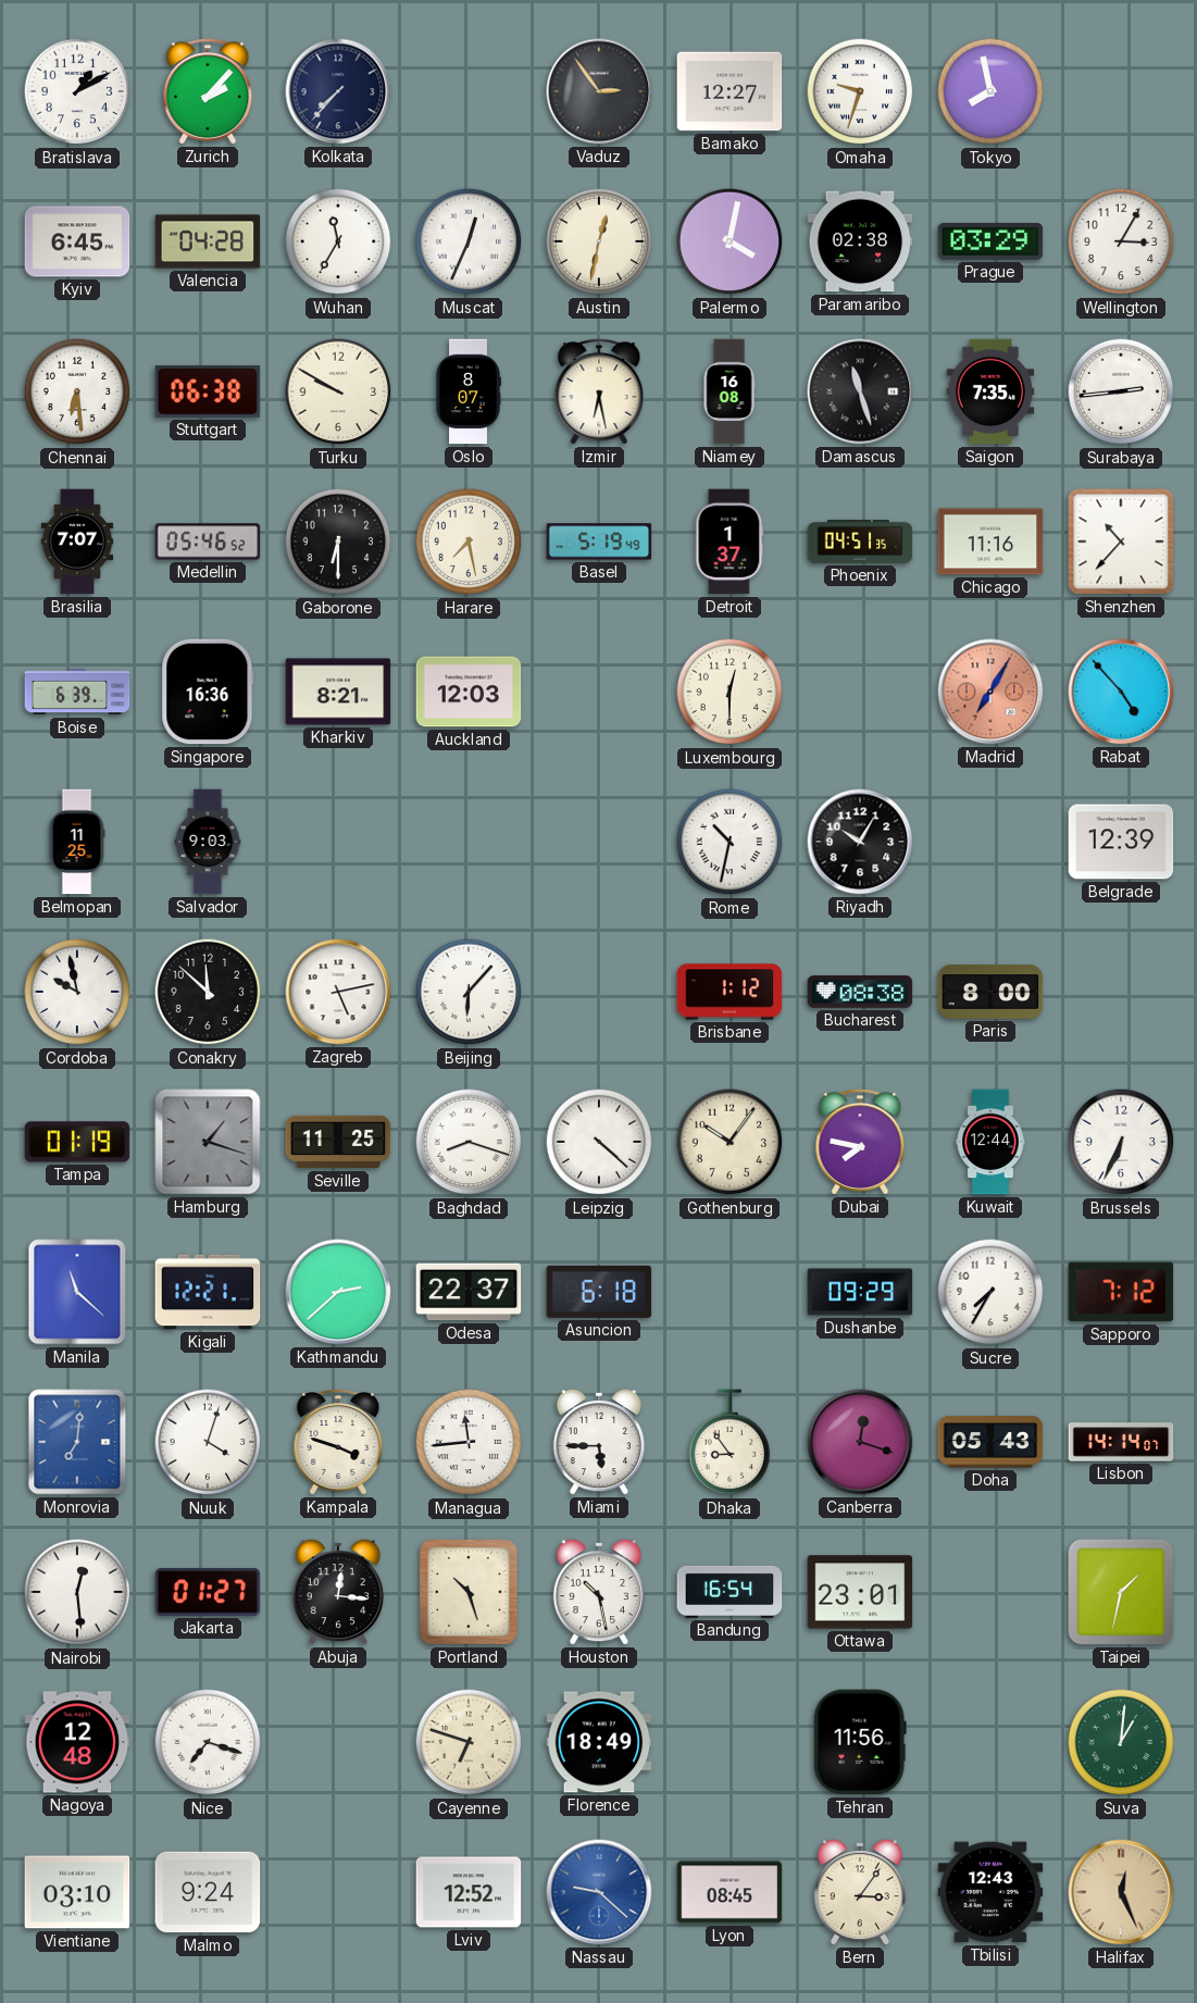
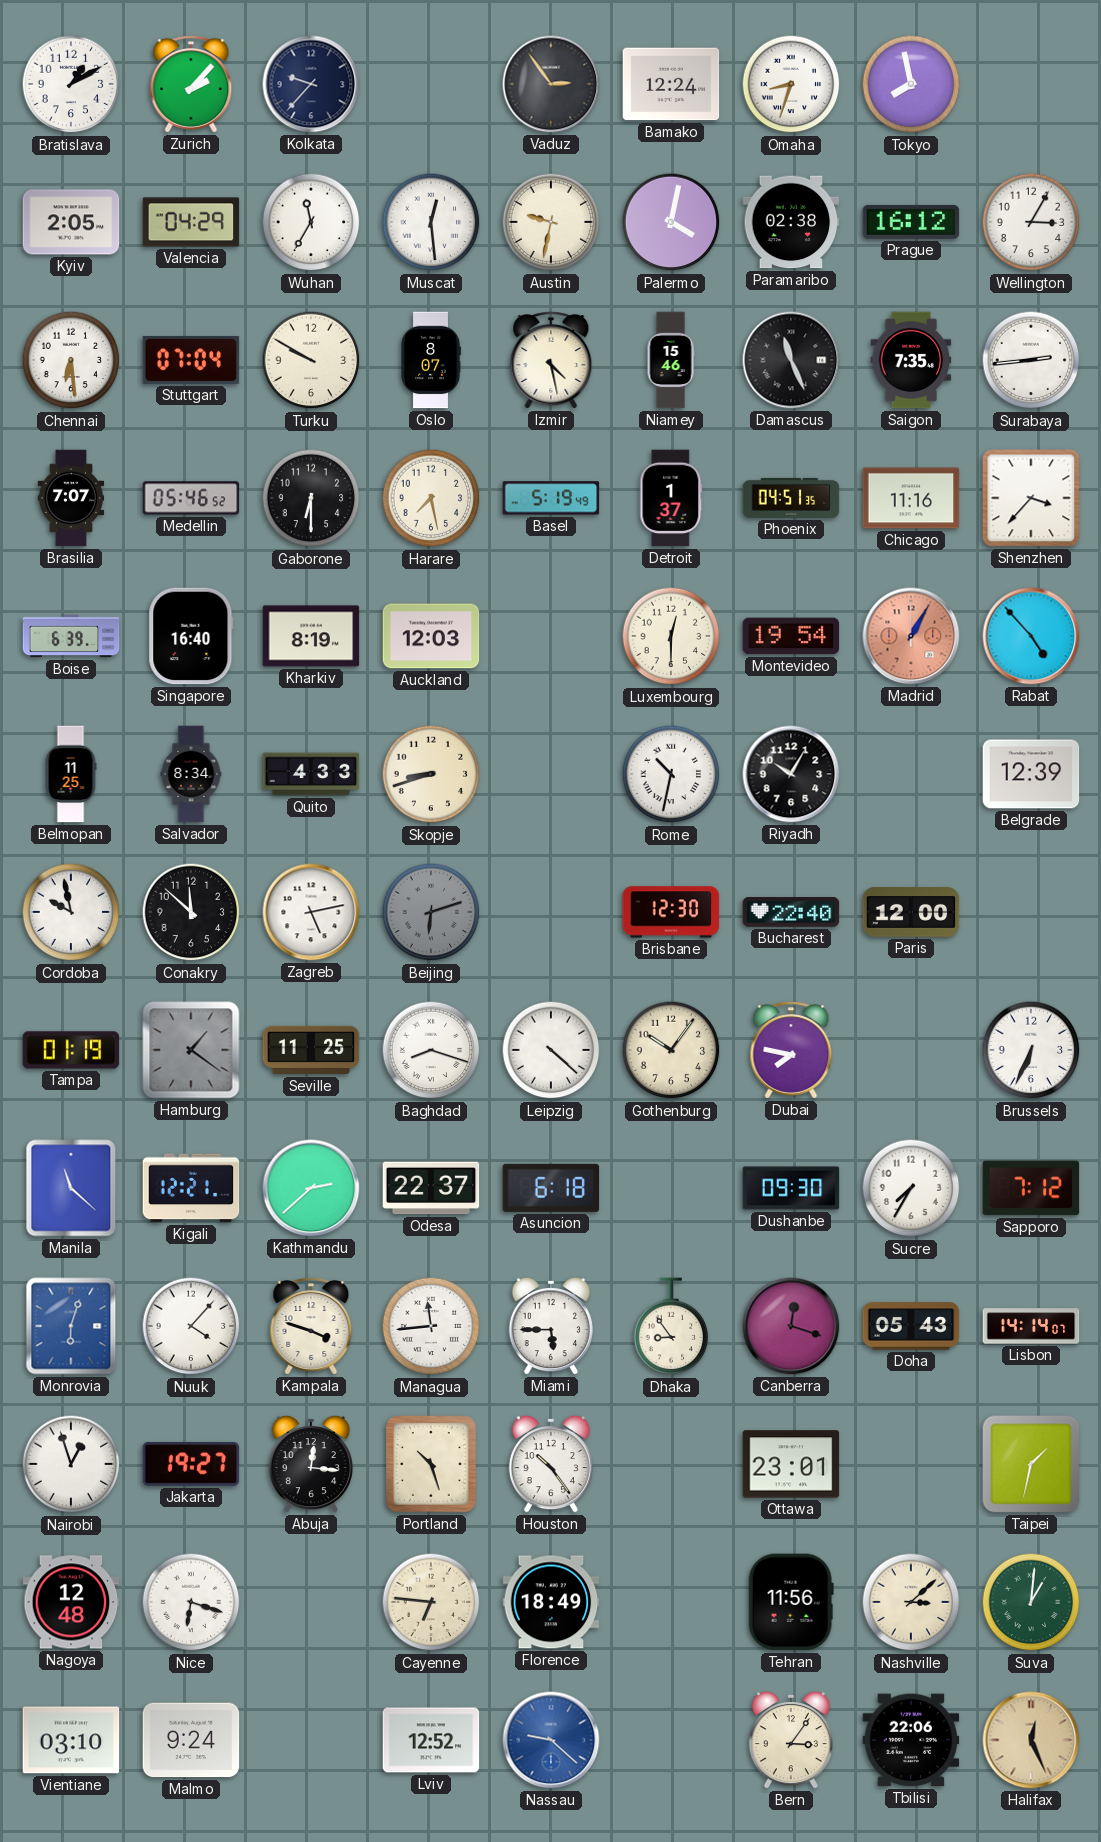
Kolkata: 7:37 -> 9:37
Bamako: 12:27 -> 12:24
Omaha: 9:33 -> 8:33
Kyiv: 6:45 -> 2:05
Valencia: 04:28 -> 04:29
Muscat: 12:34 -> 12:29
Austin: 12:32 -> 9:32
Prague: 03:29 -> 16:12
Stuttgart: 06:38 -> 07:04
Izmir: 6:28 -> 4:28
Niamey: 16:08 -> 15:46
Damascus: 11:27 -> 11:26
Shenzhen: 10:37 -> 3:37
Singapore: 16:36 -> 16:40
Kharkiv: 8:21 -> 8:19
Montevideo: none -> 19:54
Madrid: 7:05 -> 1:05
Salvador: 9:03 -> 8:34
Quito: none -> 4:33
Skopje: none -> 8:42
Beijing: 6:07 -> 6:12
Beijing dial: white -> grey
Brisbane: 1:12 -> 12:30
Bucharest: 08:38 -> 22:40
Paris: 8:00 -> 12:00
Hamburg: 1:18 -> 1:21
Kuwait: 12:44 -> none
Dushanbe: 09:29 -> 09:30
Monrovia: 7:01 -> 6:03
Nuuk: 4:03 -> 4:07
Nairobi: 12:29 -> 12:57
Jakarta: 01:27 -> 19:27
Houston: 10:28 -> 10:24
Bandung: 16:54 -> none
Nice: 7:18 -> 6:18
Cayenne: 6:48 -> 6:46
Nashville: none -> 3:08
Lyon: 08:45 -> none
Tbilisi: 12:43 -> 22:06
